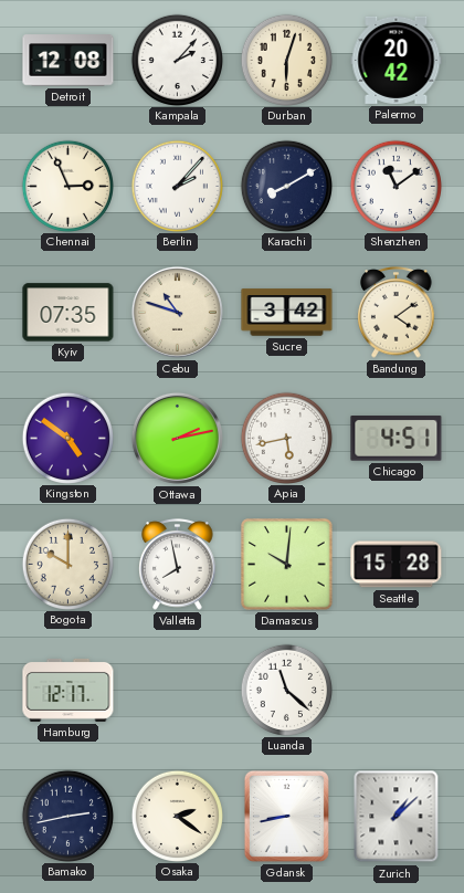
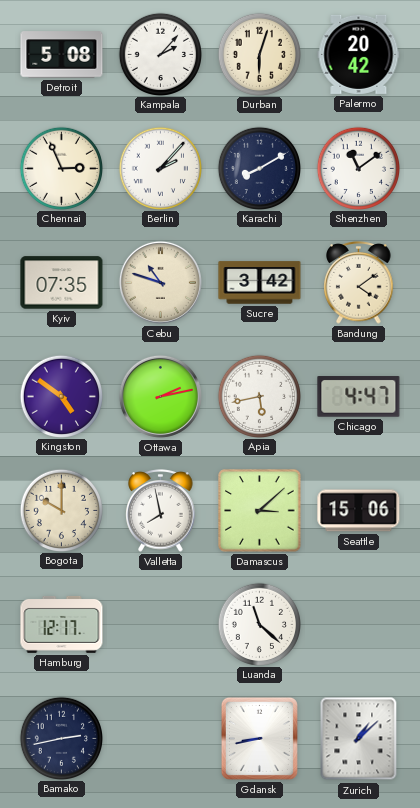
Detroit: 12:08 -> 5:08
Chicago: 4:51 -> 4:47
Damascus: 10:01 -> 3:08
Seattle: 15:28 -> 15:06
Osaka: 2:21 -> none
